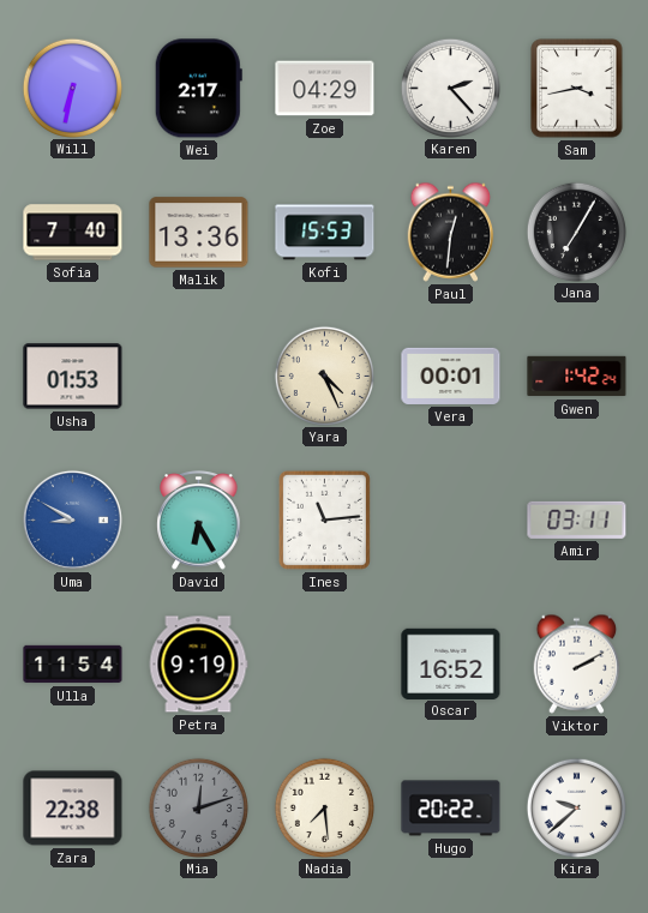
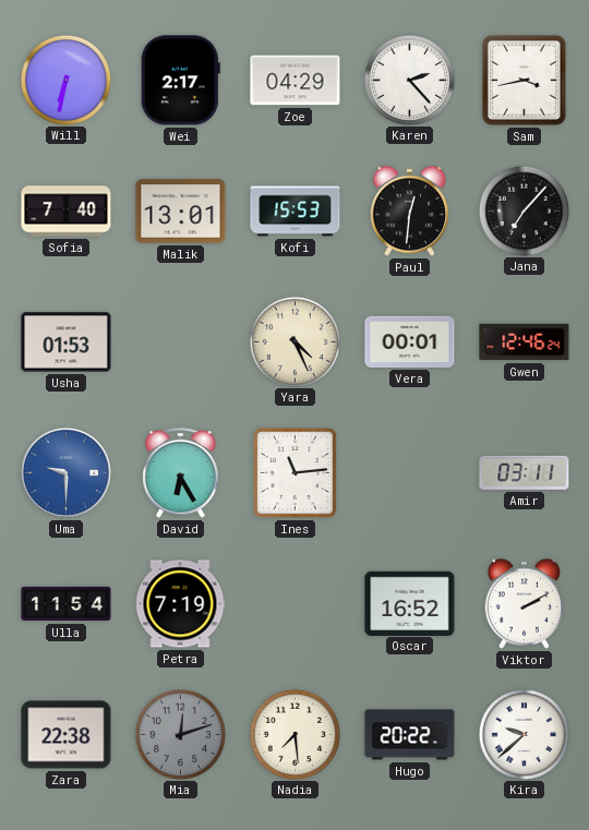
Malik: 13:36 -> 13:01
Jana: 7:05 -> 7:07
Gwen: 1:42 -> 12:46
Uma: 8:50 -> 9:30
Petra: 9:19 -> 7:19
